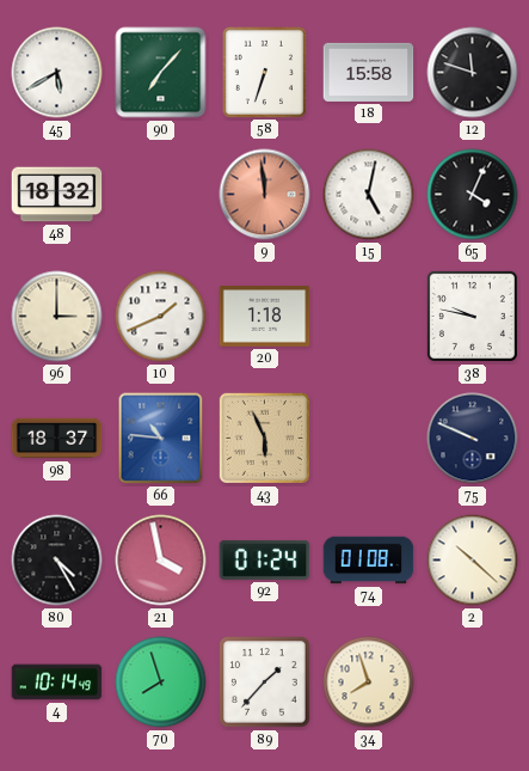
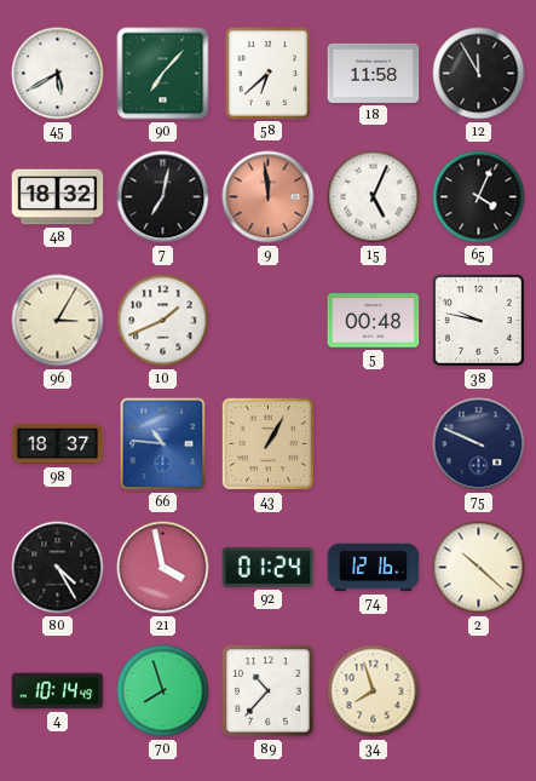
58: 6:33 -> 6:38
18: 15:58 -> 11:58
12: 11:48 -> 11:55
7: none -> 7:02
15: 5:02 -> 5:04
96: 3:00 -> 3:05
20: 1:18 -> none
5: none -> 00:48
43: 5:56 -> 1:05
74: 01:08 -> 12:16
89: 1:37 -> 10:37
